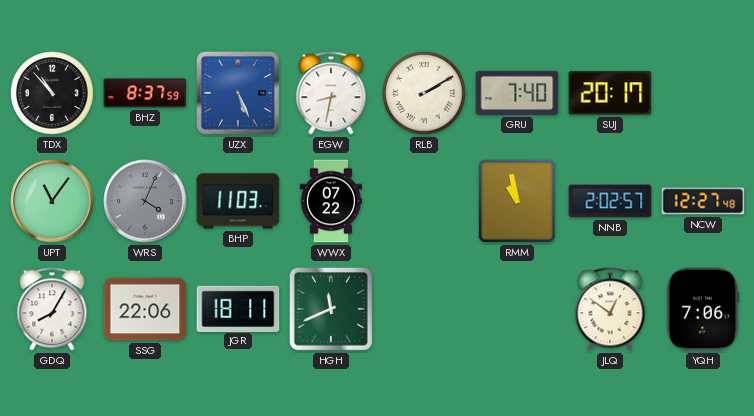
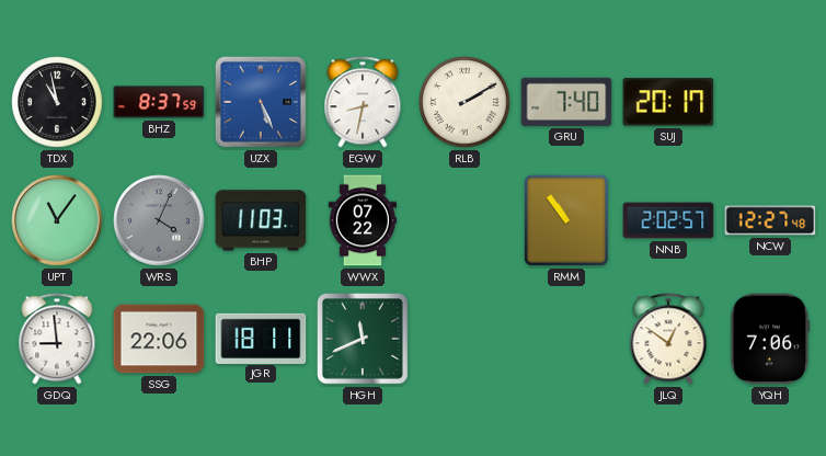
TDX: 10:53 -> 10:58
RMM: 10:58 -> 10:54
GDQ: 8:05 -> 8:59
